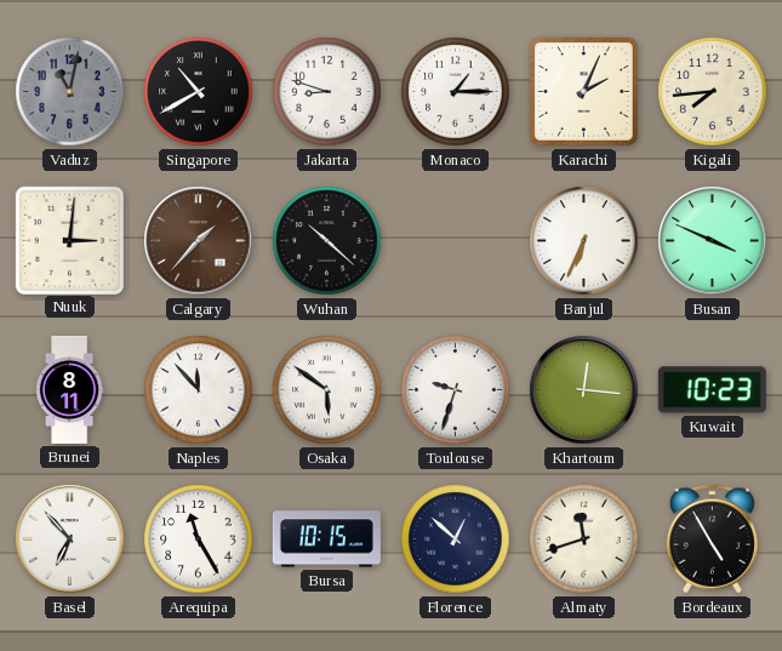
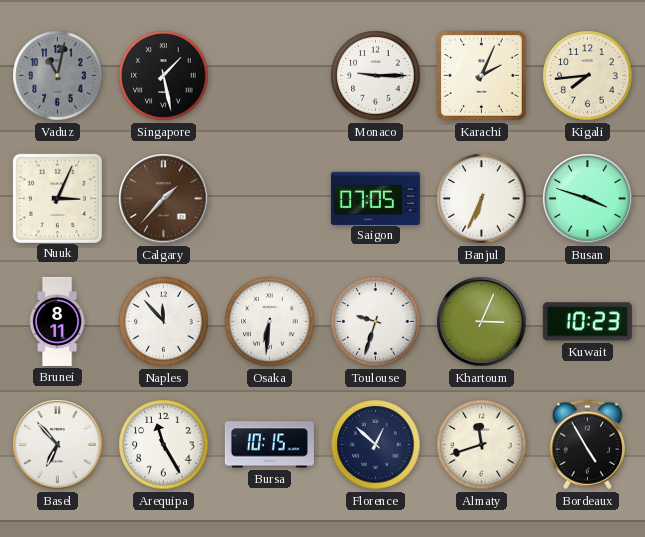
Singapore: 10:40 -> 1:28
Jakarta: 8:48 -> none
Monaco: 1:15 -> 9:15
Nuuk: 3:01 -> 3:04
Wuhan: 10:22 -> none
Saigon: none -> 07:05
Busan: 3:49 -> 3:48
Osaka: 5:51 -> 6:31
Khartoum: 12:16 -> 3:04
